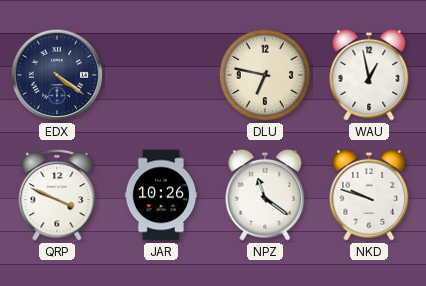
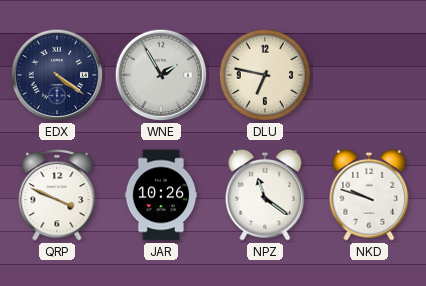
WNE: none -> 1:55
WAU: 12:58 -> none
